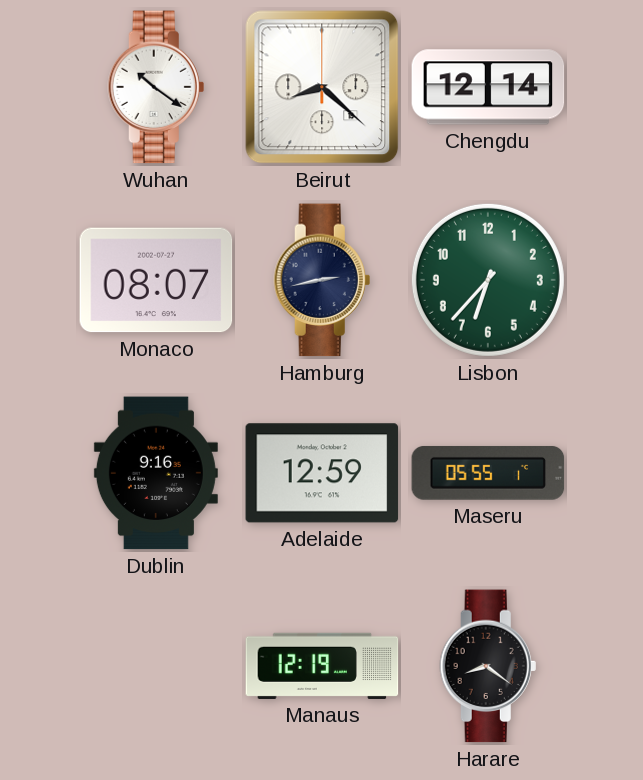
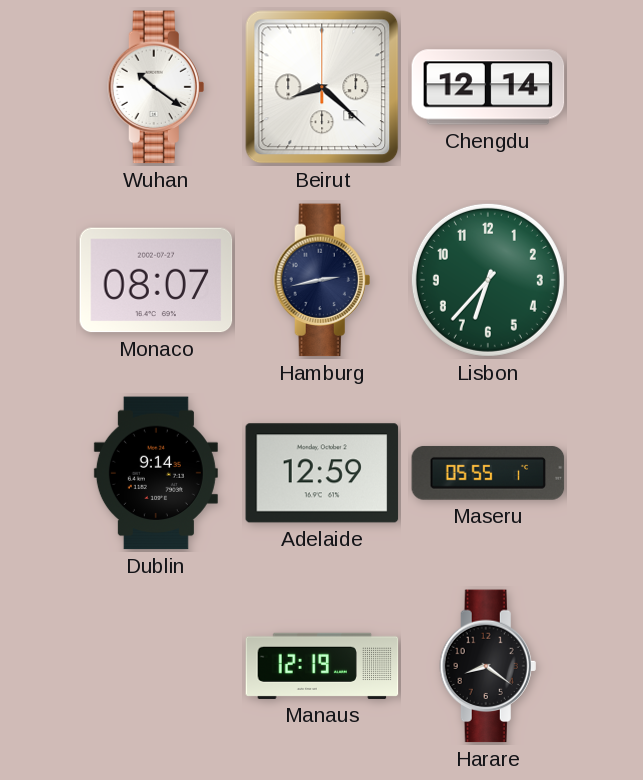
Dublin: 9:16 -> 9:14
